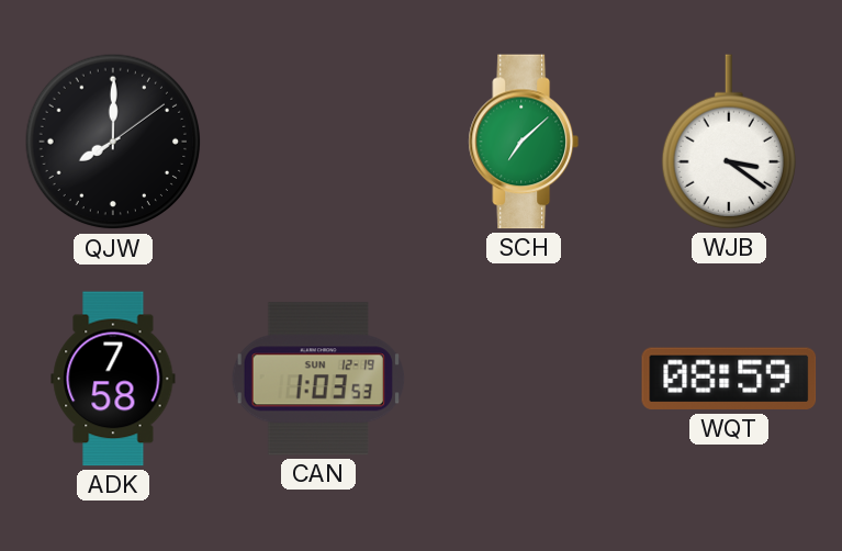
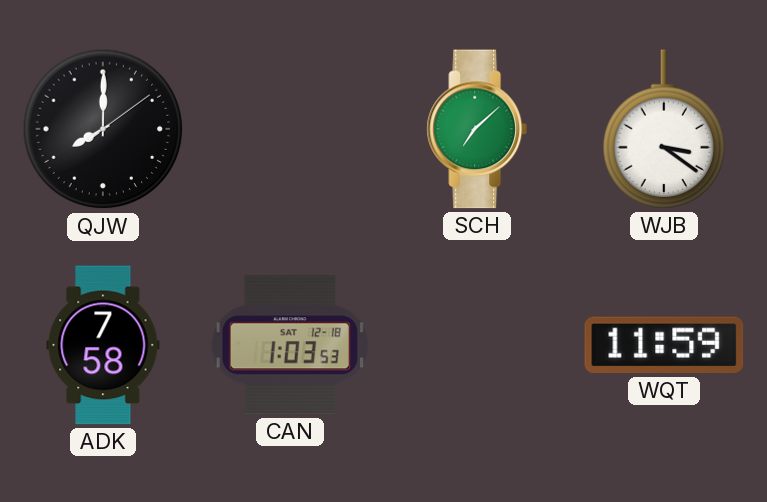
CAN date: SUN 12-19 -> SAT 12-18
WQT: 08:59 -> 11:59
